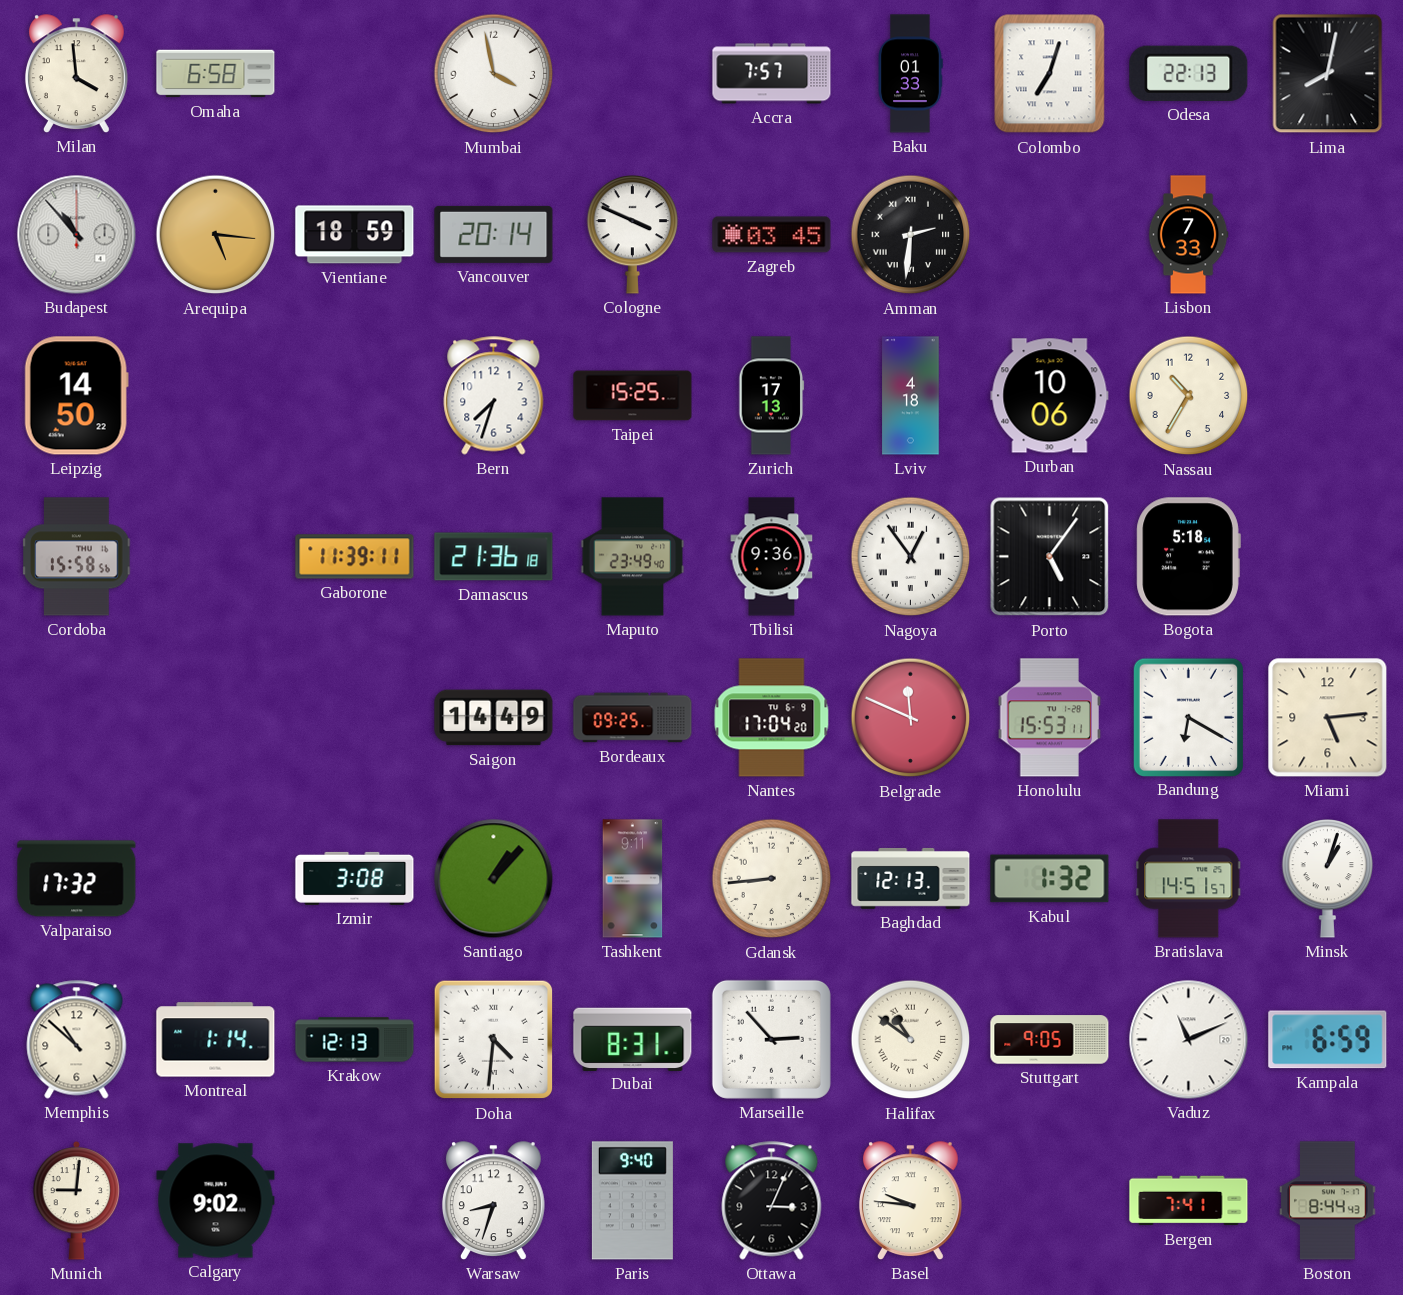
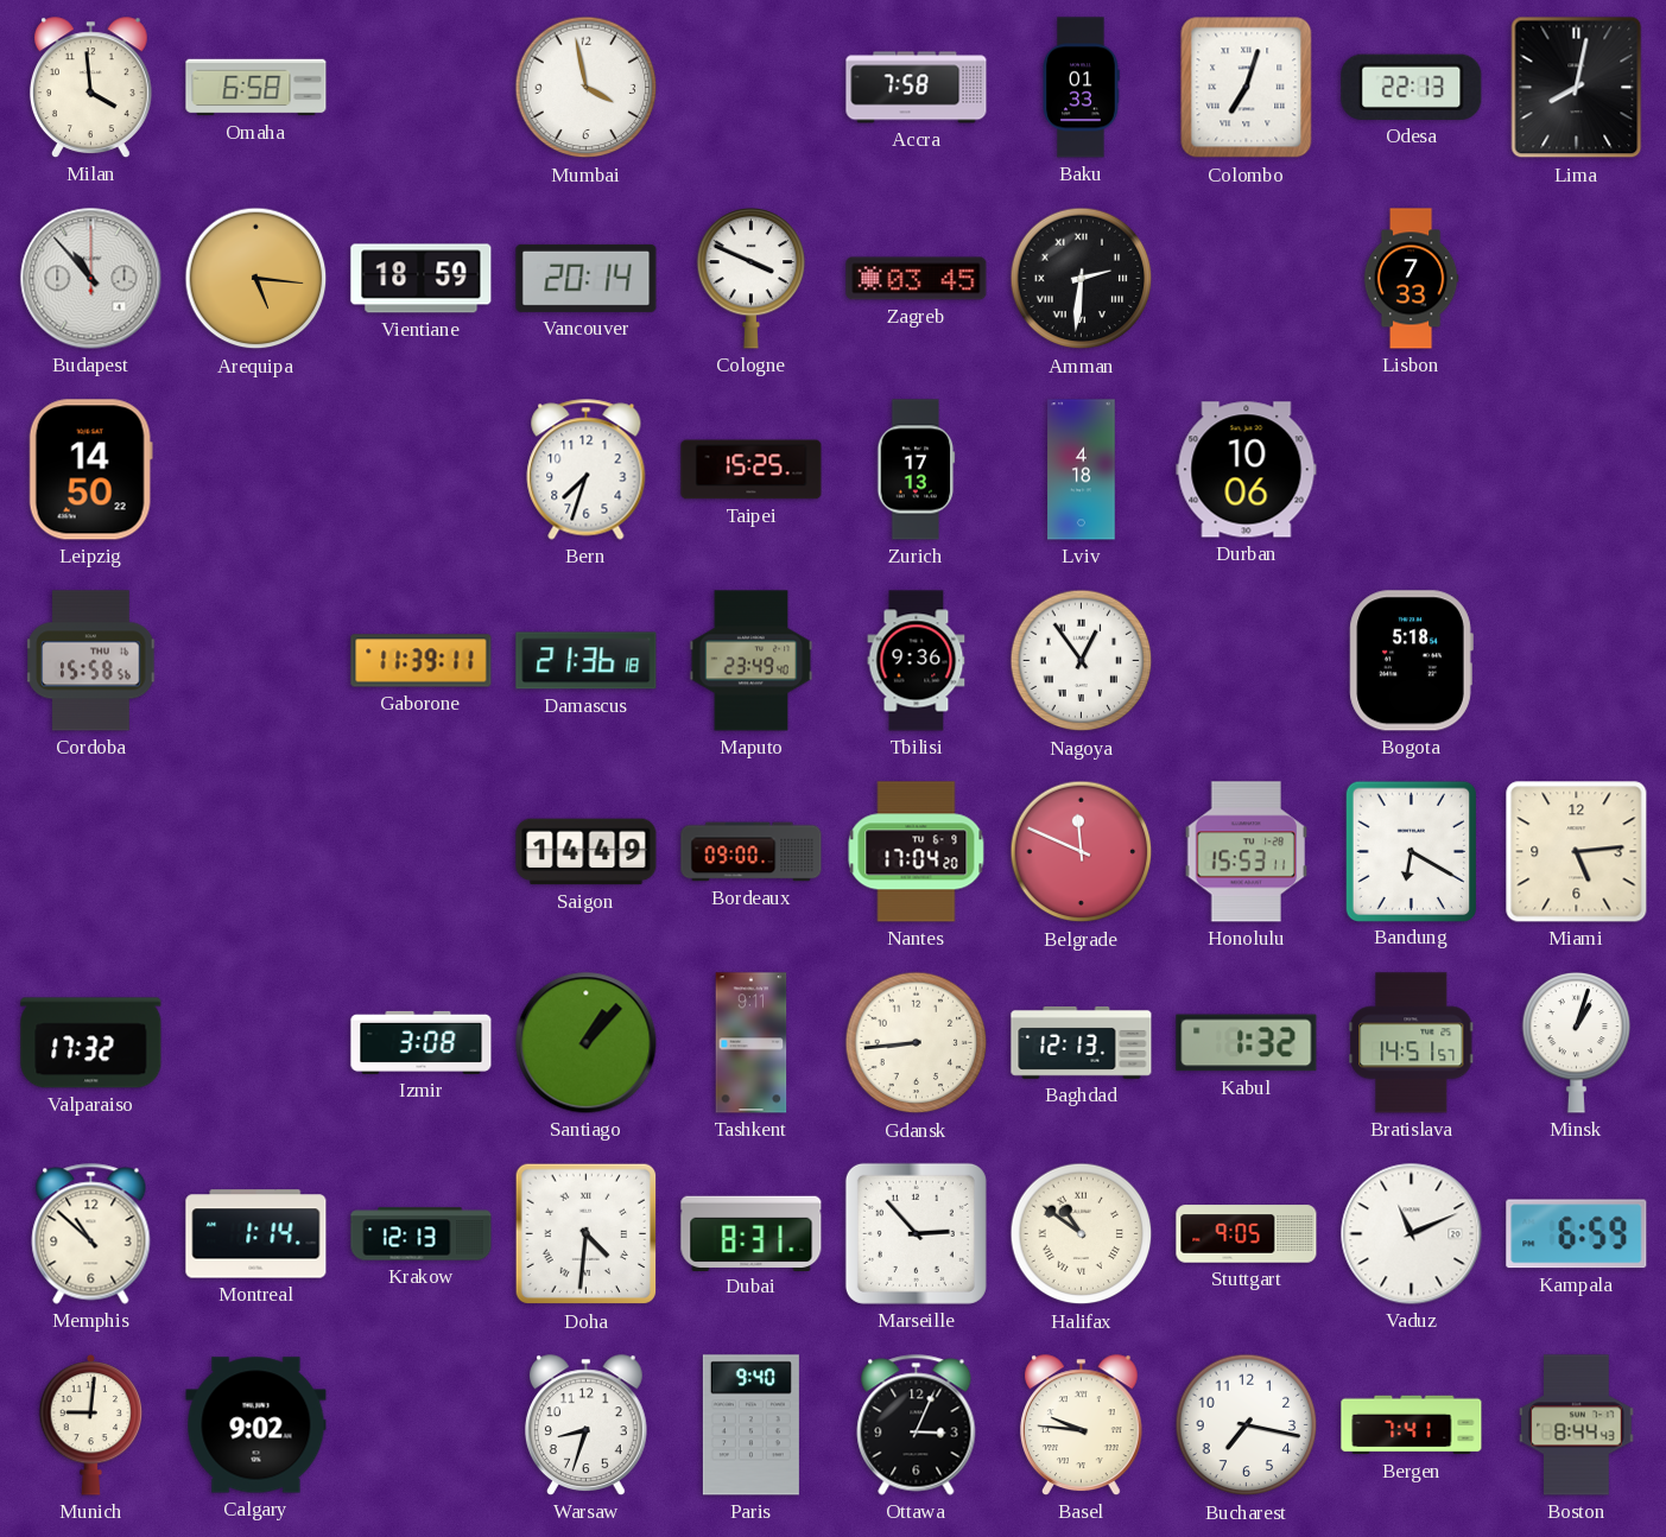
Accra: 7:57 -> 7:58
Nassau: 10:35 -> none
Porto: 5:06 -> none
Bordeaux: 09:25 -> 09:00
Bucharest: none -> 7:17
